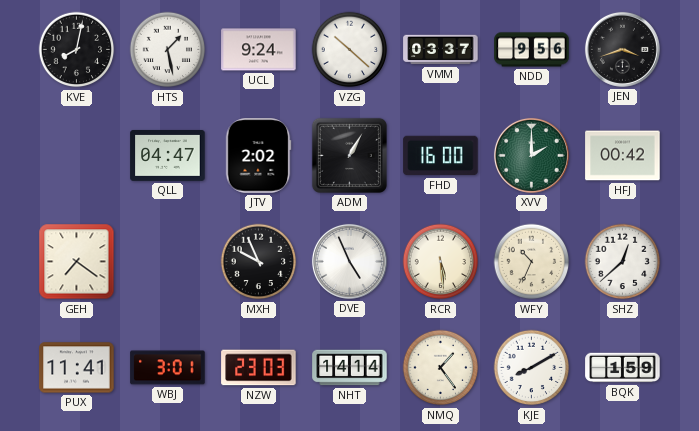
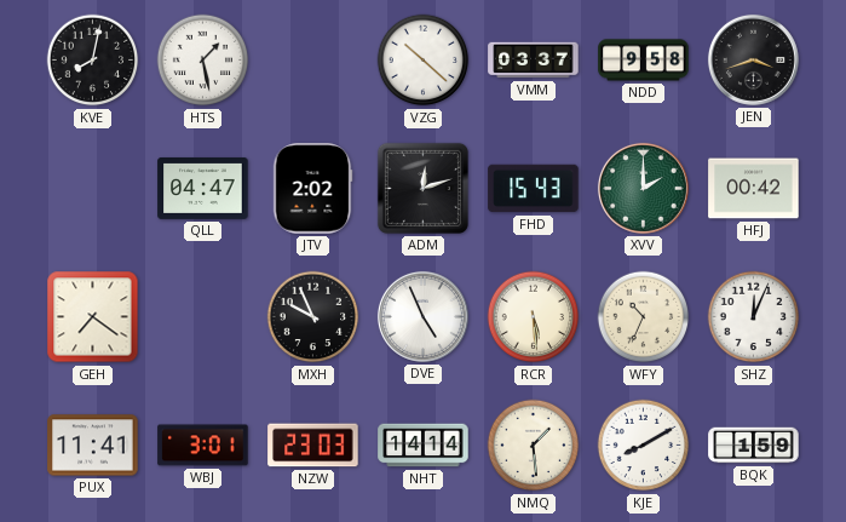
UCL: 9:24 -> none
NDD: 9:56 -> 9:58
ADM: 1:05 -> 12:12
FHD: 16:00 -> 15:43
SHZ: 12:38 -> 12:04
NMQ: 1:24 -> 1:29
